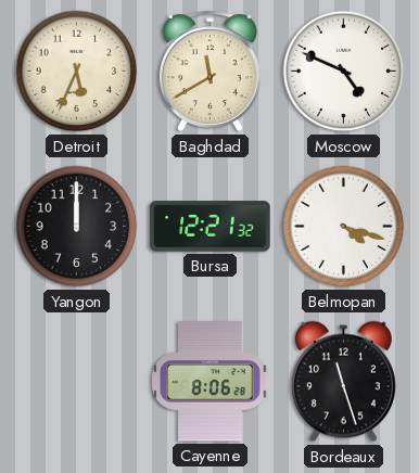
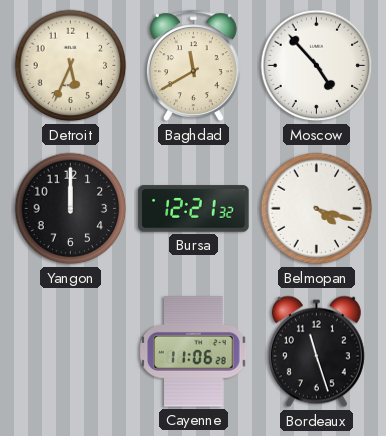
Moscow: 4:49 -> 4:53
Cayenne: 8:06 -> 11:06
